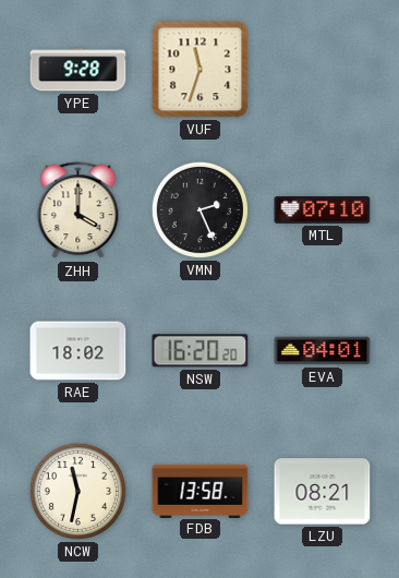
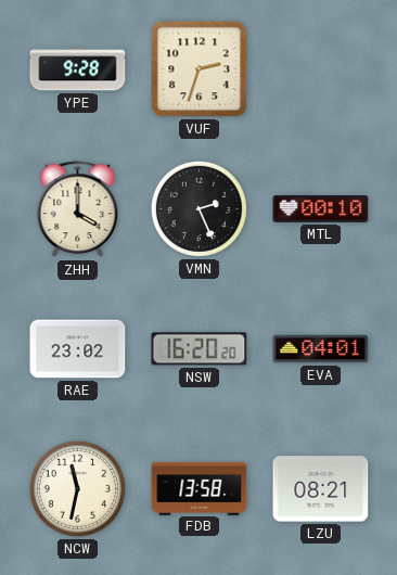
VUF: 11:33 -> 2:33
MTL: 07:10 -> 00:10
RAE: 18:02 -> 23:02
